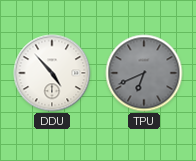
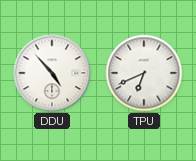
TPU dial: grey -> white
